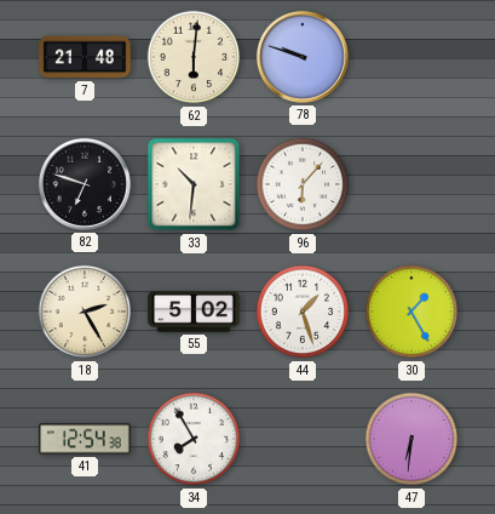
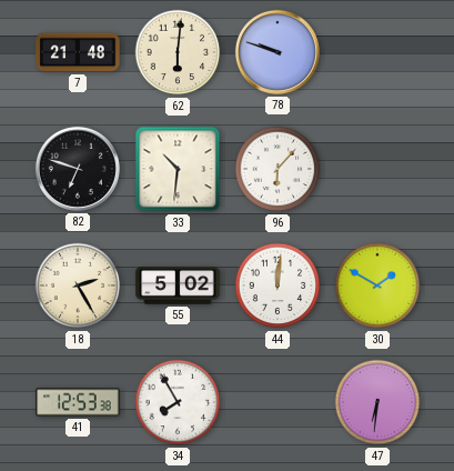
44: 1:27 -> 12:01
30: 1:25 -> 1:50
41: 12:54 -> 12:53
